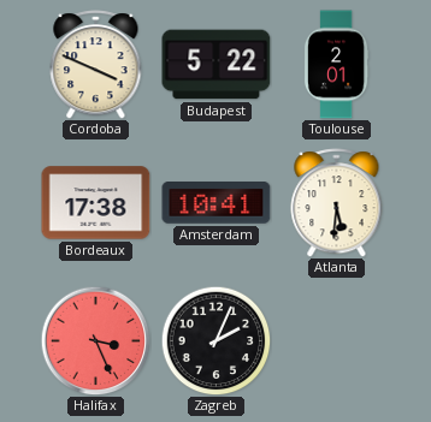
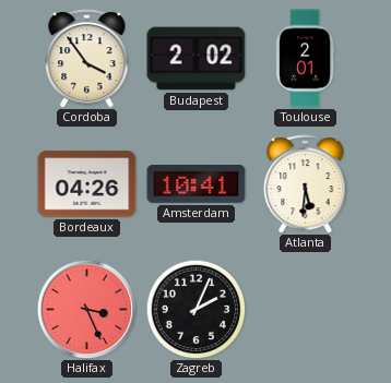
Cordoba: 3:49 -> 3:54
Budapest: 5:22 -> 2:02
Bordeaux: 17:38 -> 04:26
